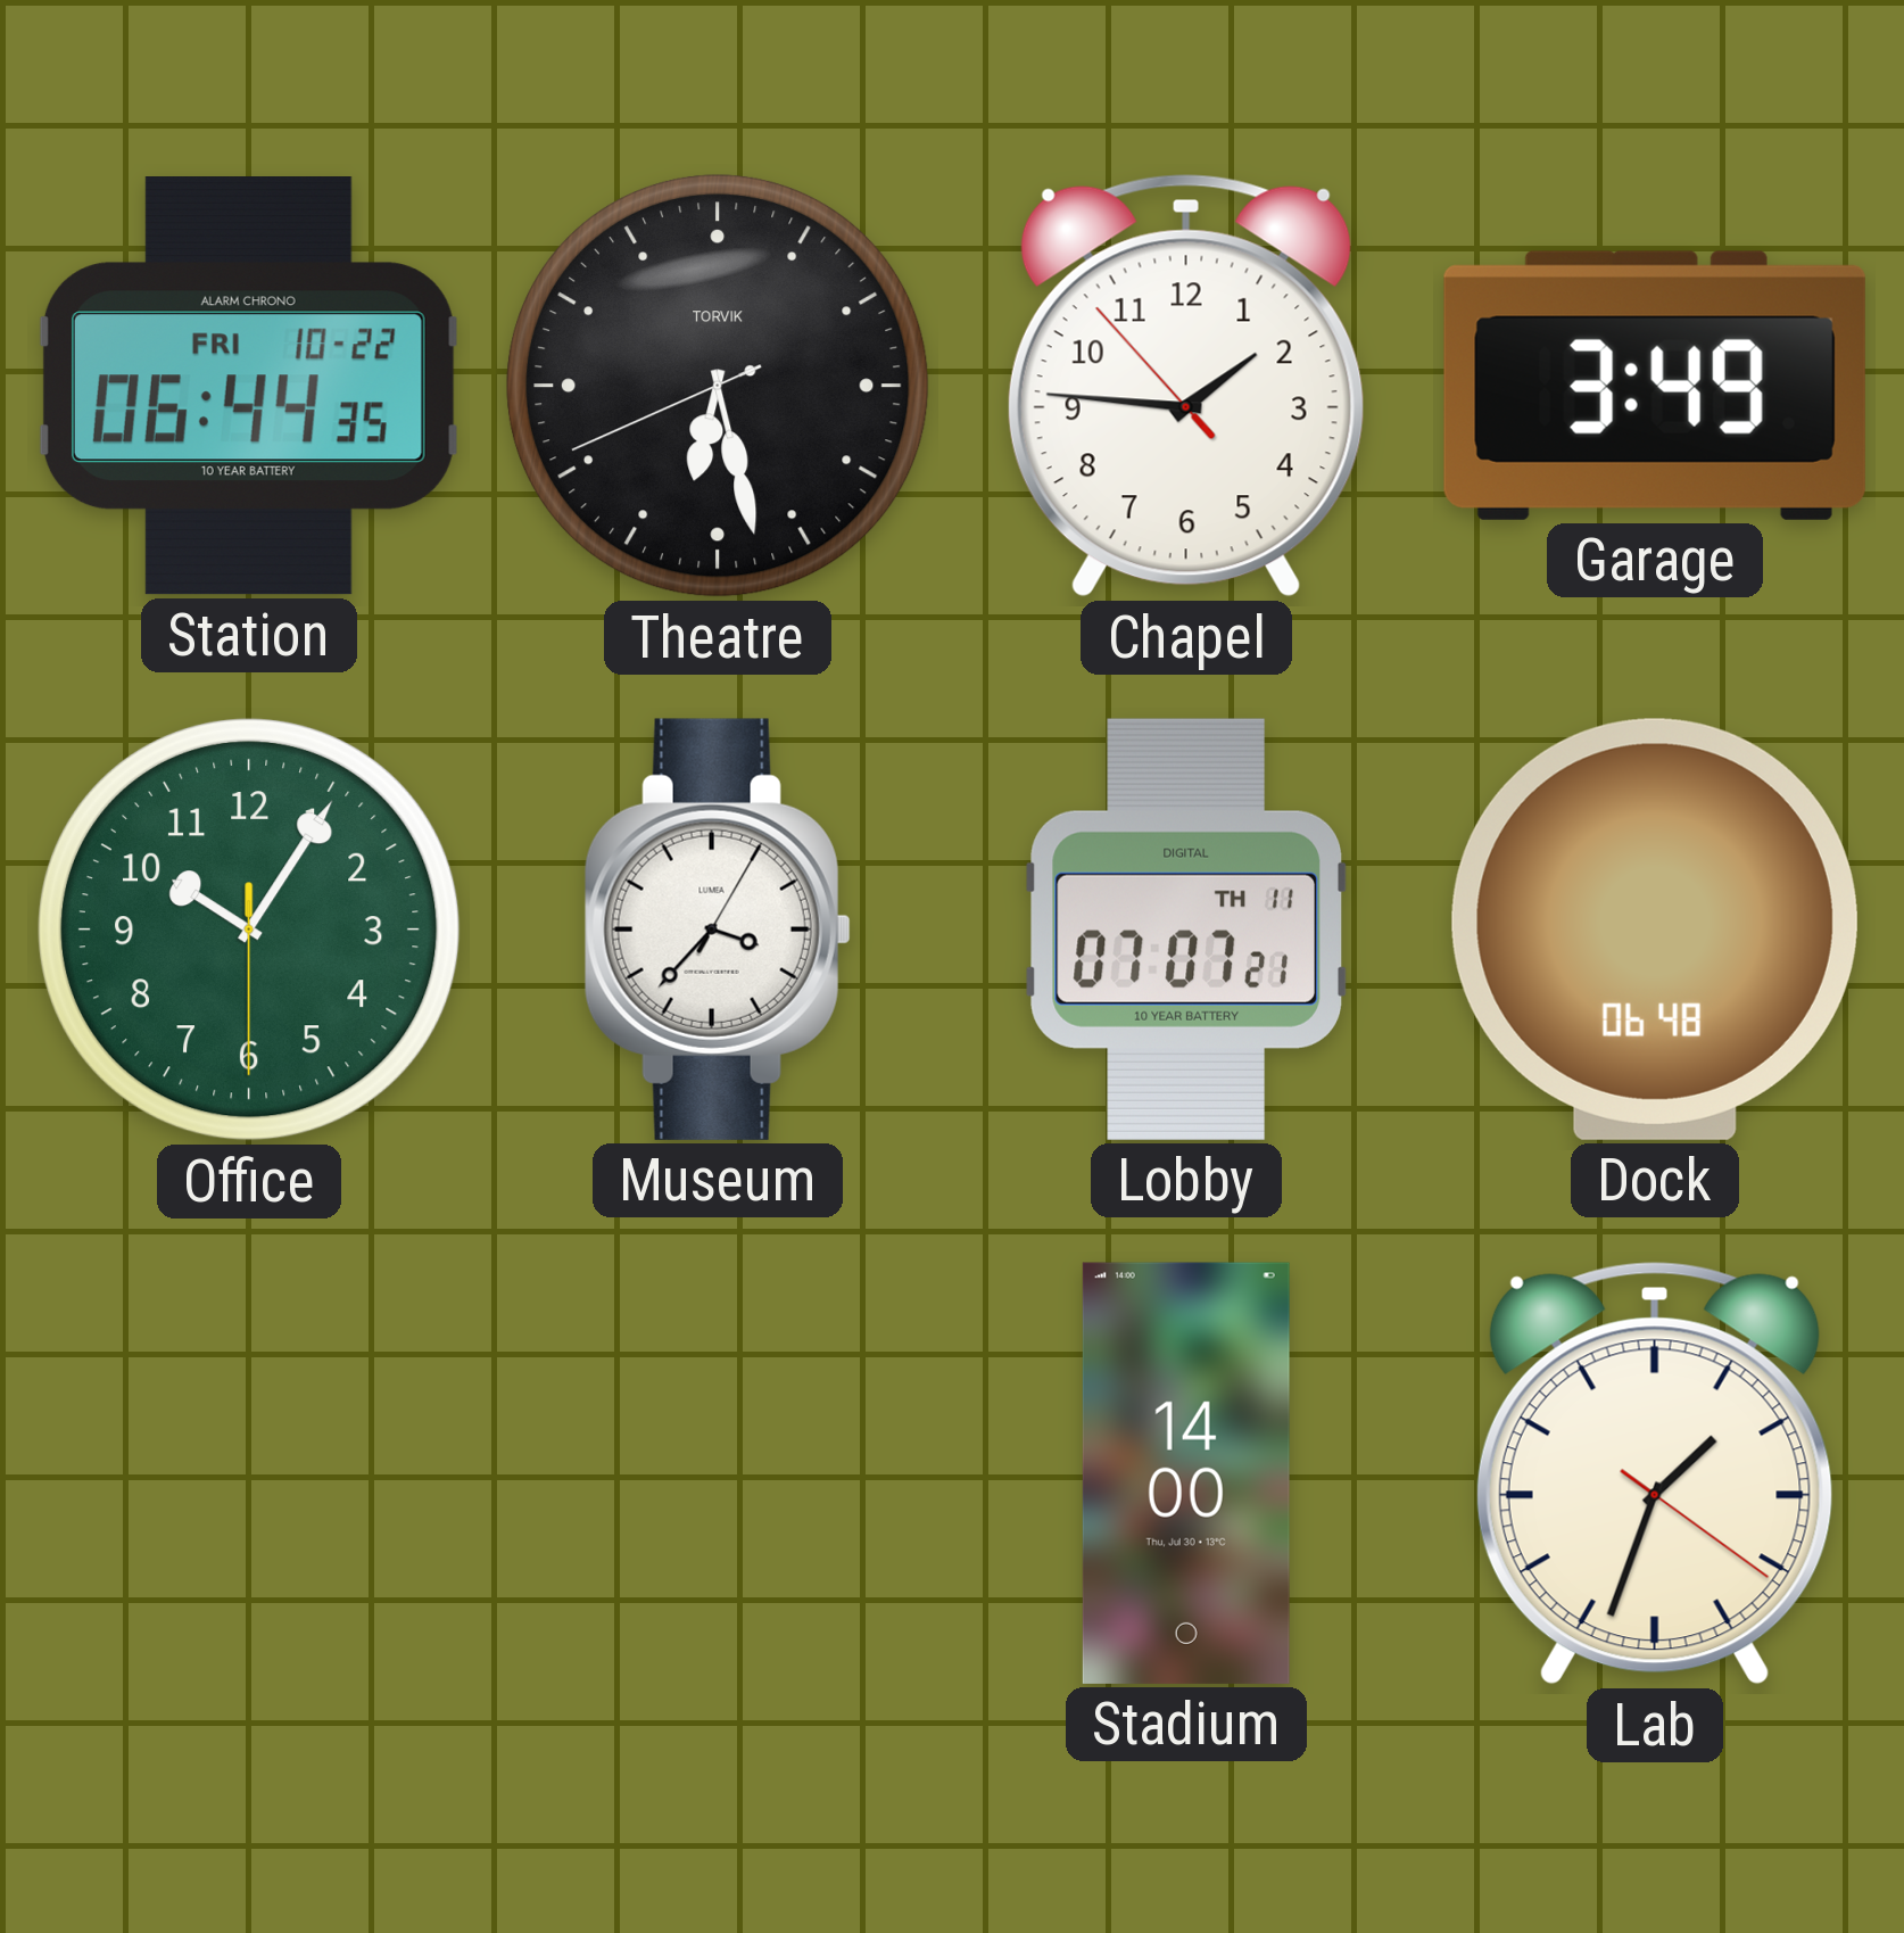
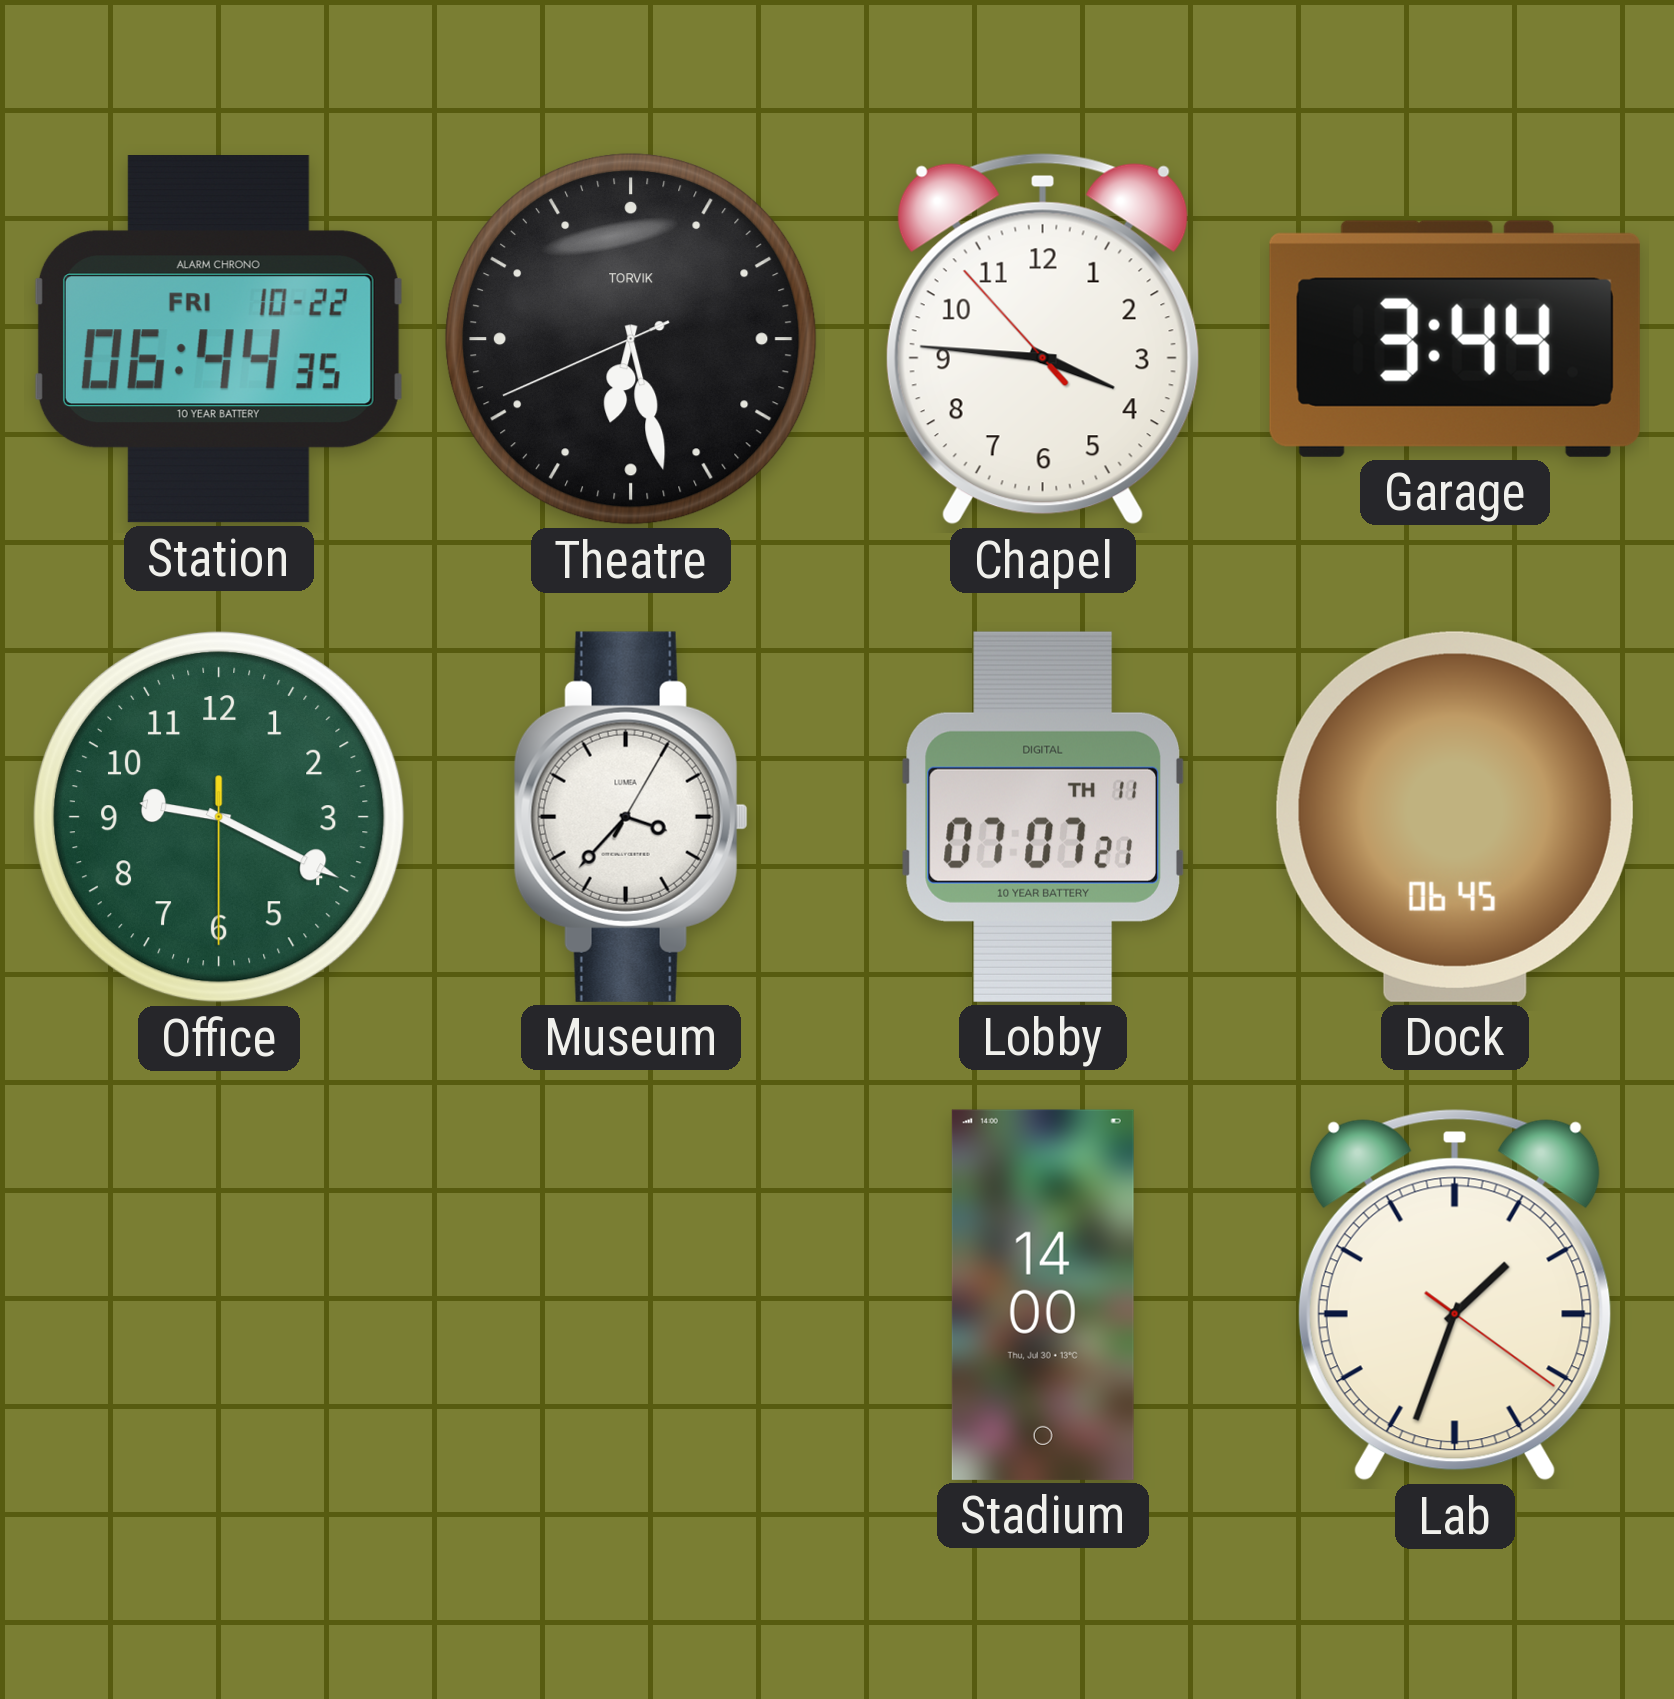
Chapel: 1:45 -> 3:45
Garage: 3:49 -> 3:44
Office: 10:05 -> 9:19
Dock: 06:48 -> 06:45
